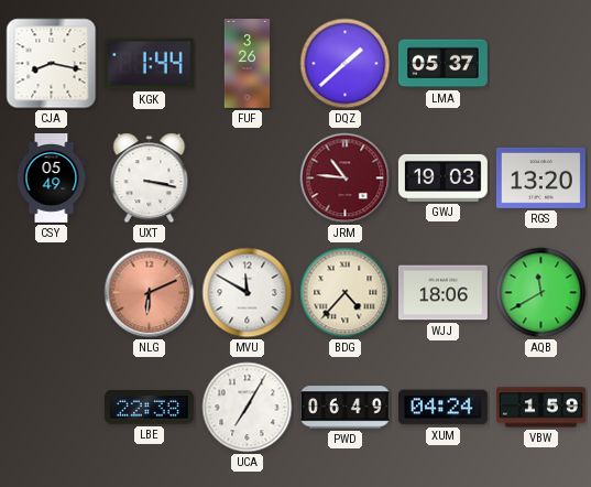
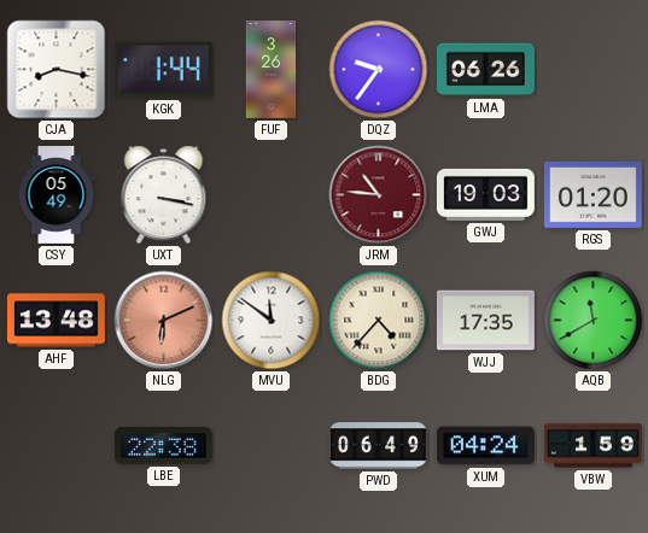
DQZ: 1:38 -> 9:36
LMA: 05:37 -> 06:26
RGS: 13:20 -> 01:20
AHF: none -> 13:48
MVU: 11:50 -> 11:51
WJJ: 18:06 -> 17:35
UCA: 7:05 -> none
